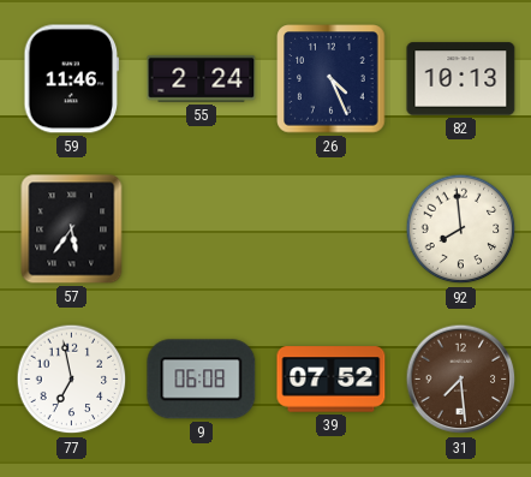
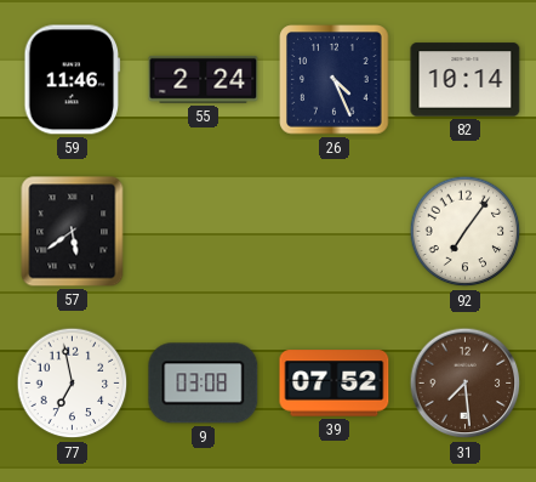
82: 10:13 -> 10:14
57: 5:36 -> 5:39
92: 7:59 -> 7:06
9: 06:08 -> 03:08
